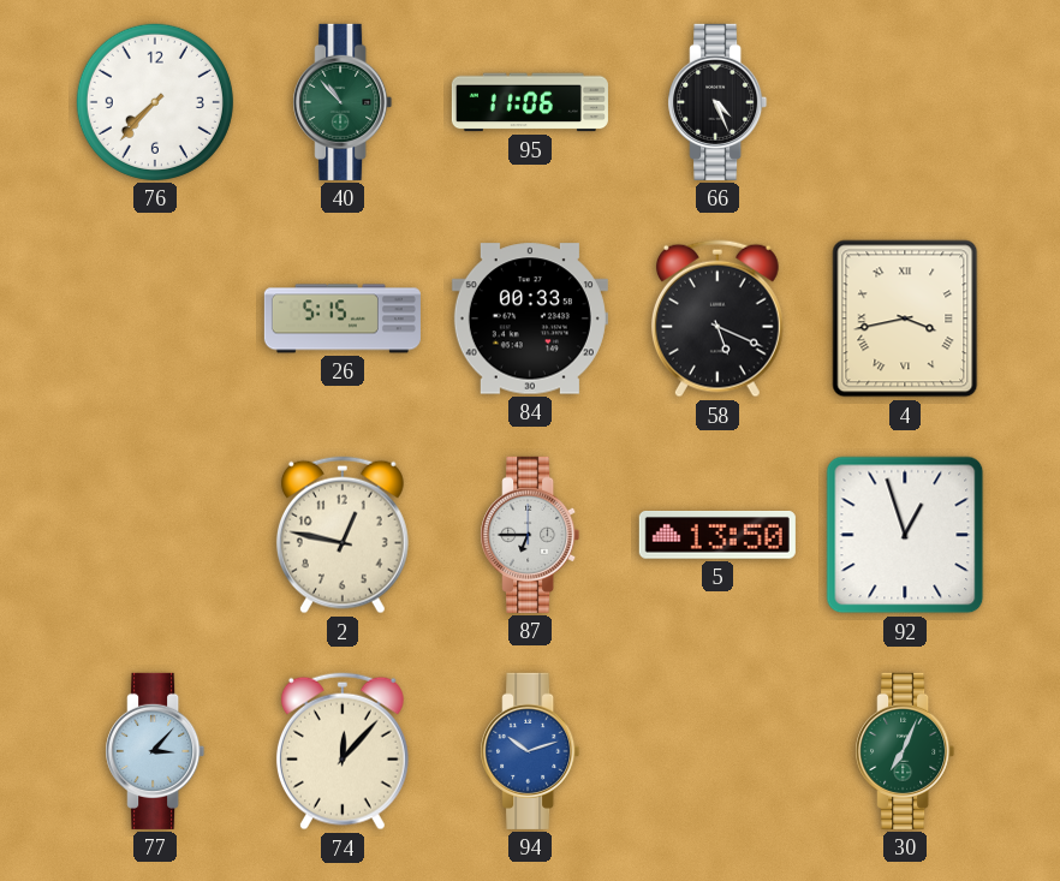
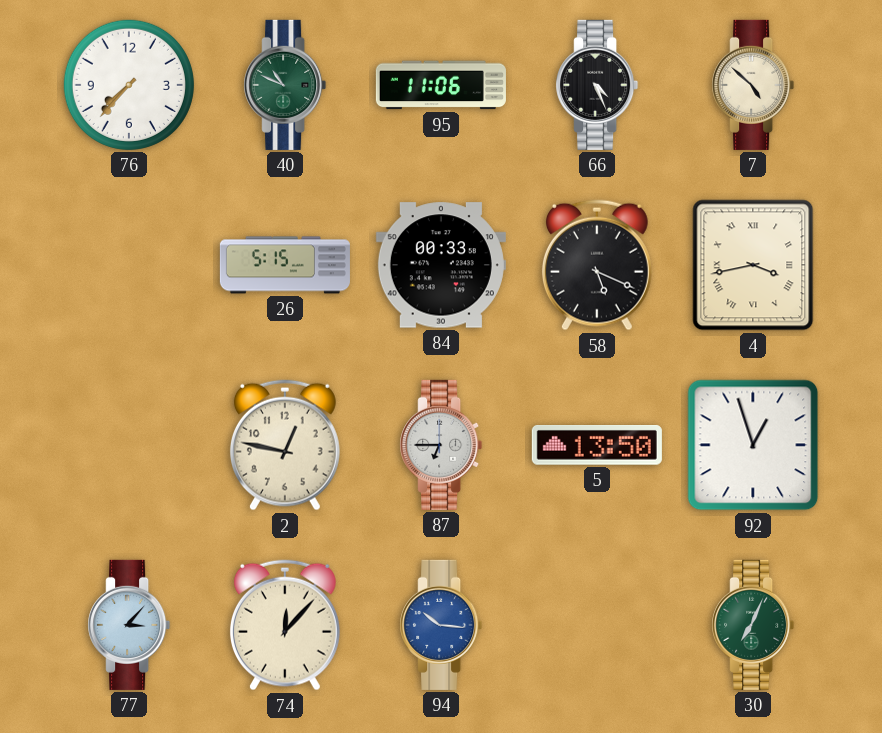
40: 10:53 -> 10:49
7: none -> 4:52
94: 10:12 -> 10:16
